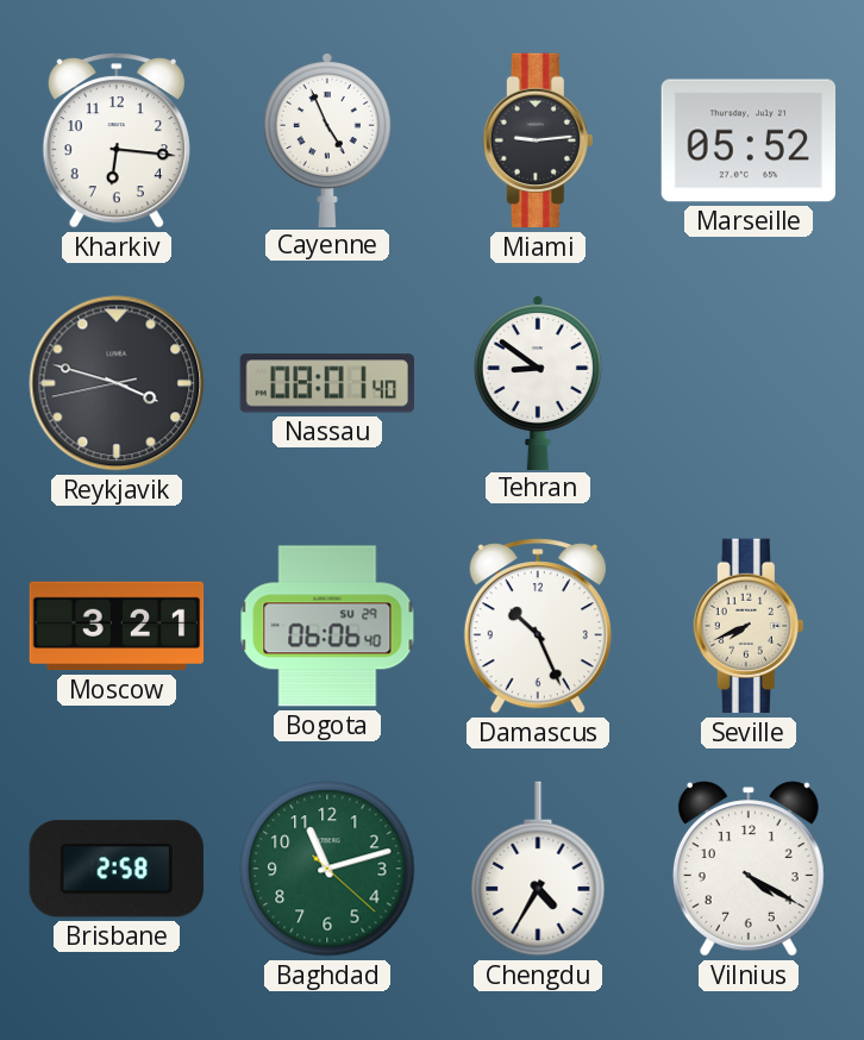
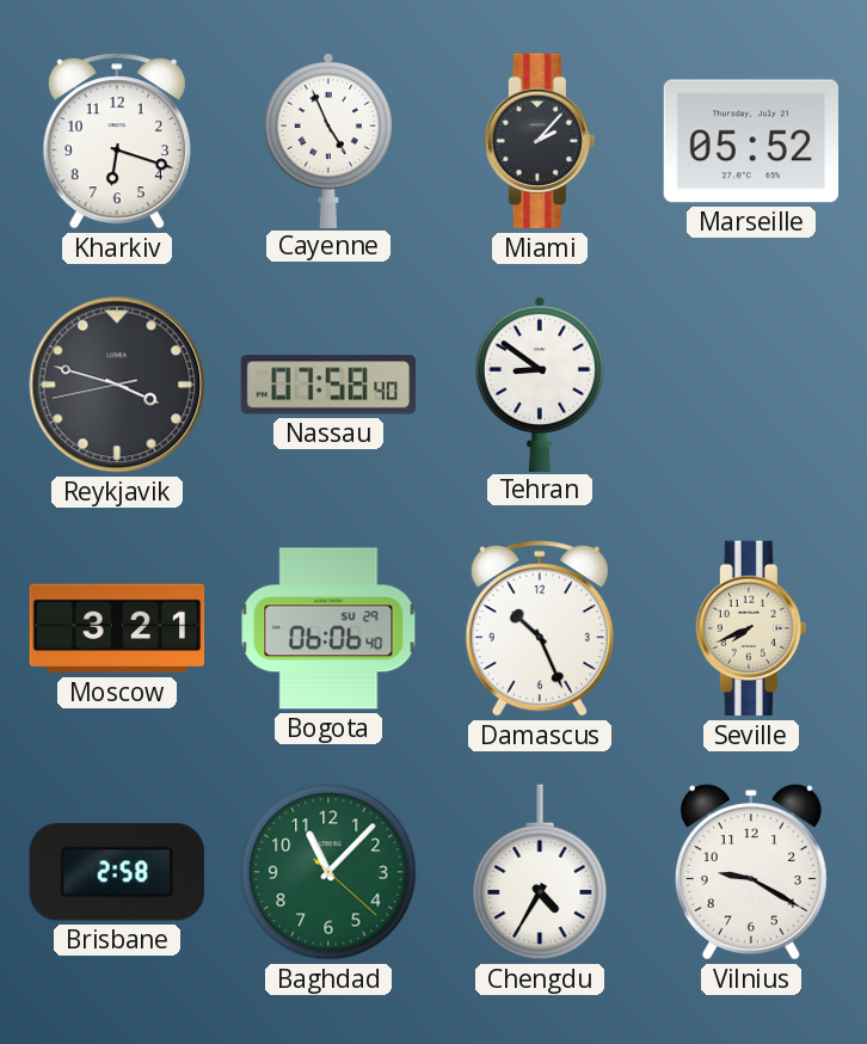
Kharkiv: 6:16 -> 6:18
Miami: 9:14 -> 2:07
Nassau: 08:01 -> 07:58
Baghdad: 11:12 -> 11:07
Vilnius: 4:20 -> 9:20
